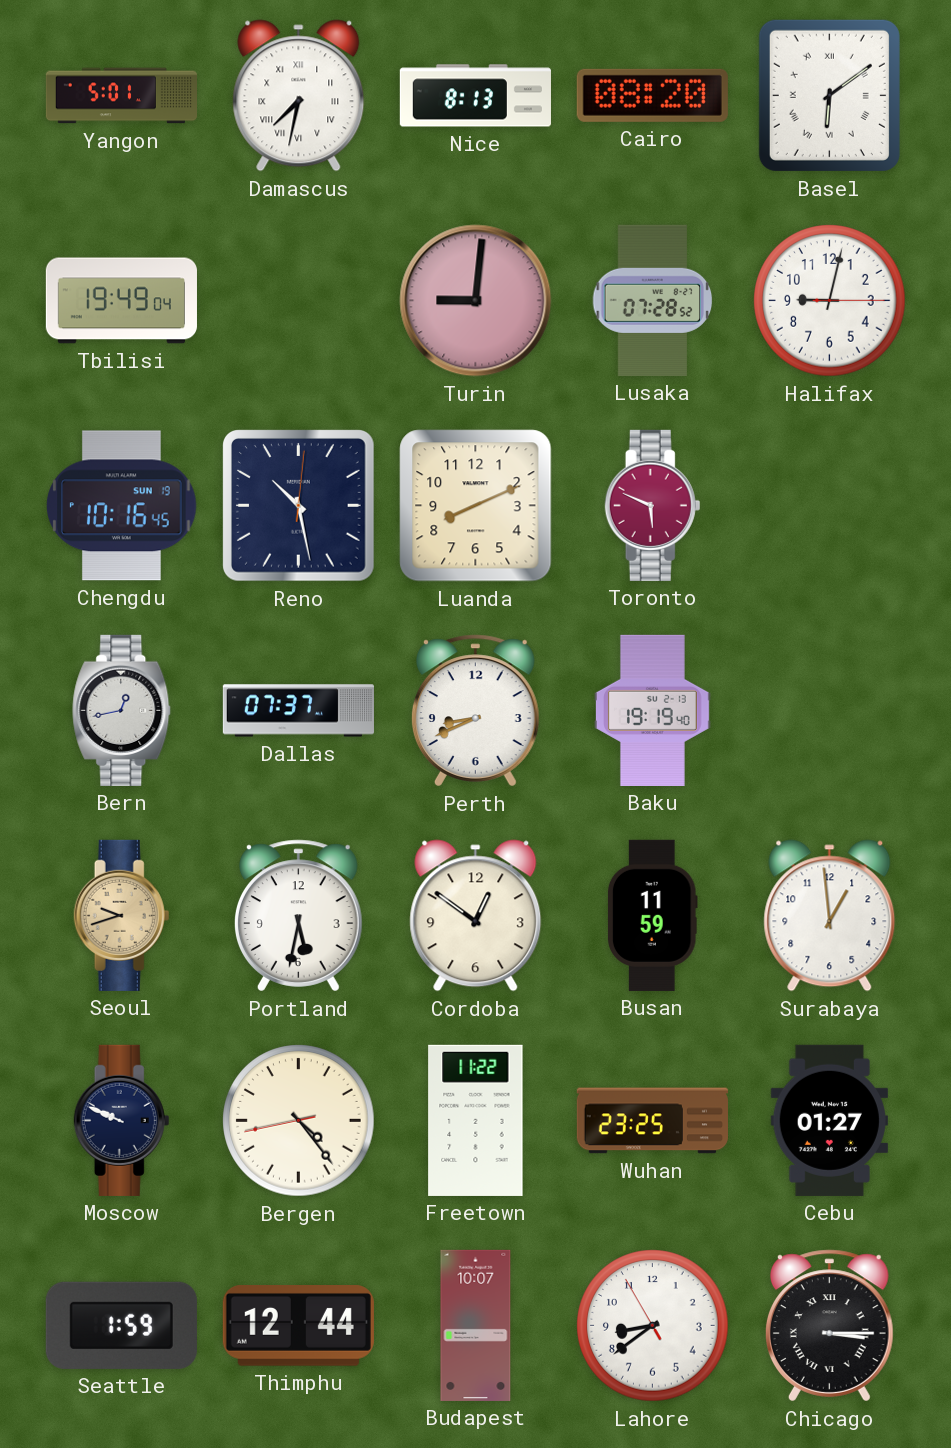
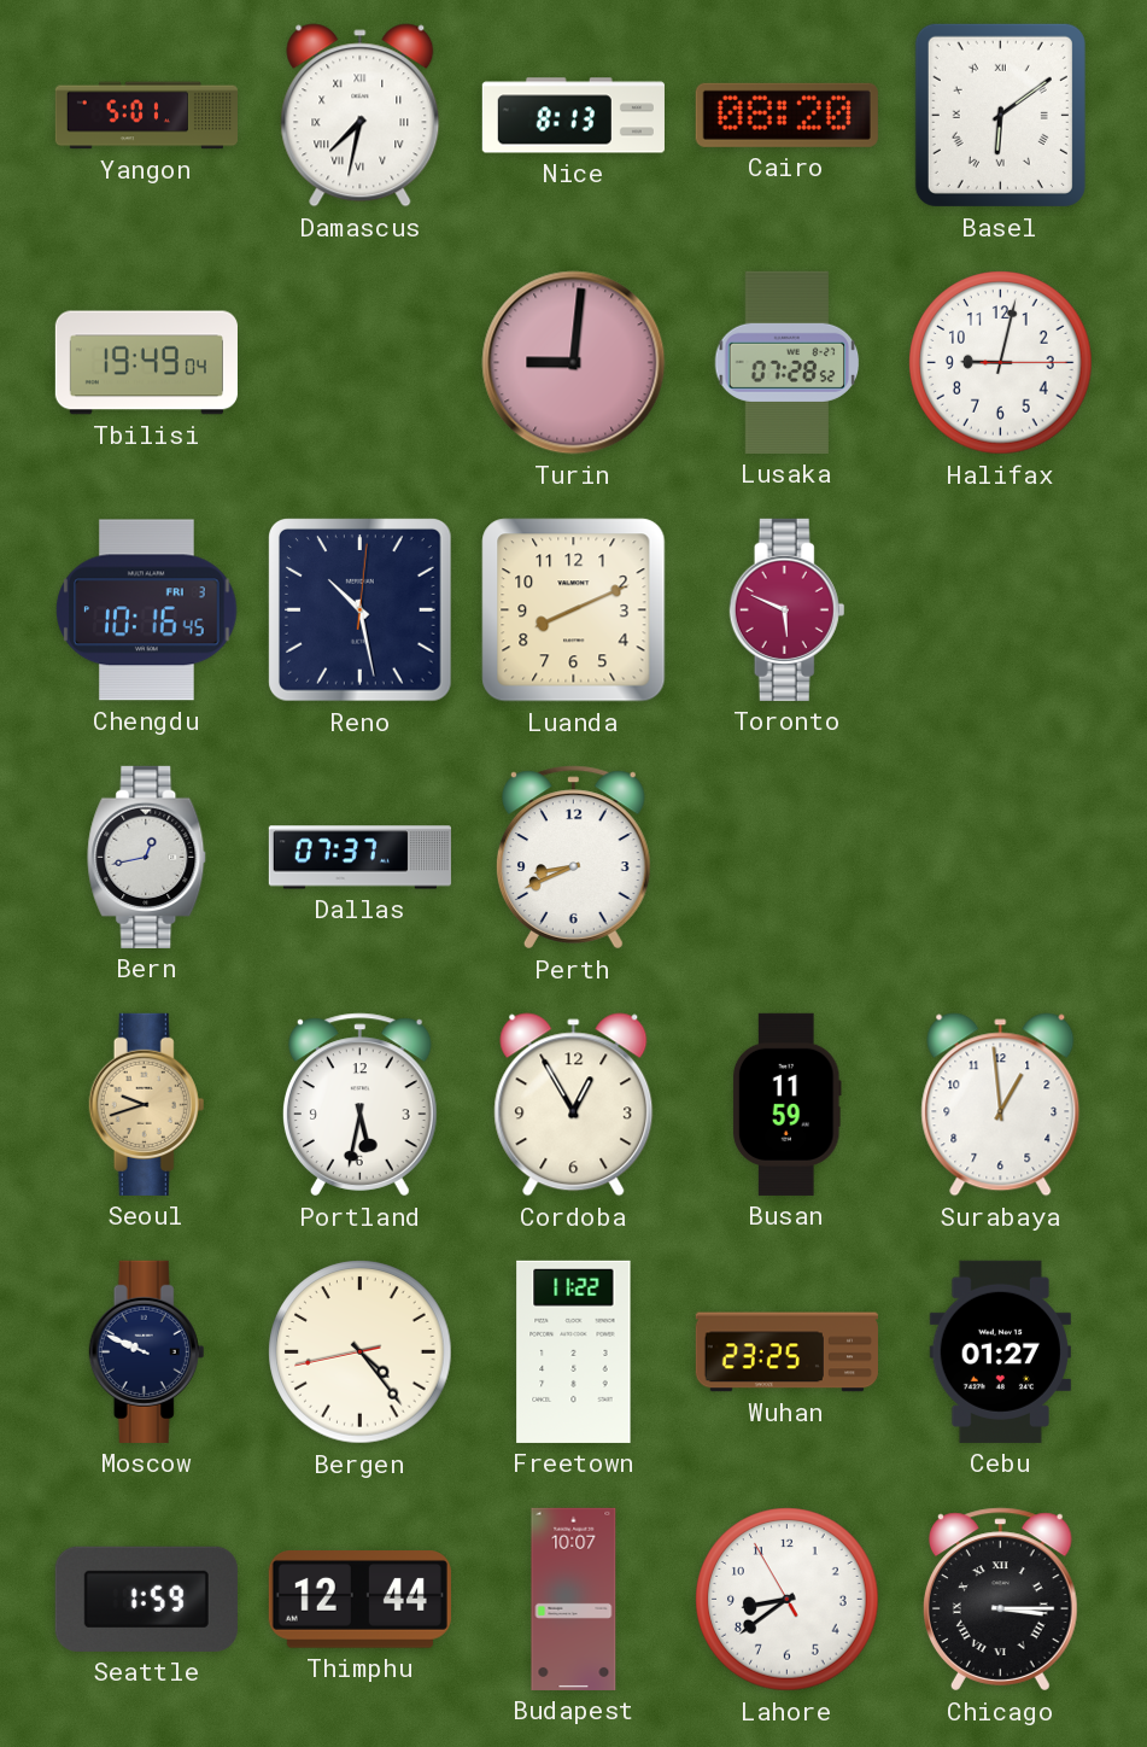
Chengdu date: SUN 19 -> FRI 3
Baku: 19:19 -> none
Cordoba: 12:51 -> 12:55
